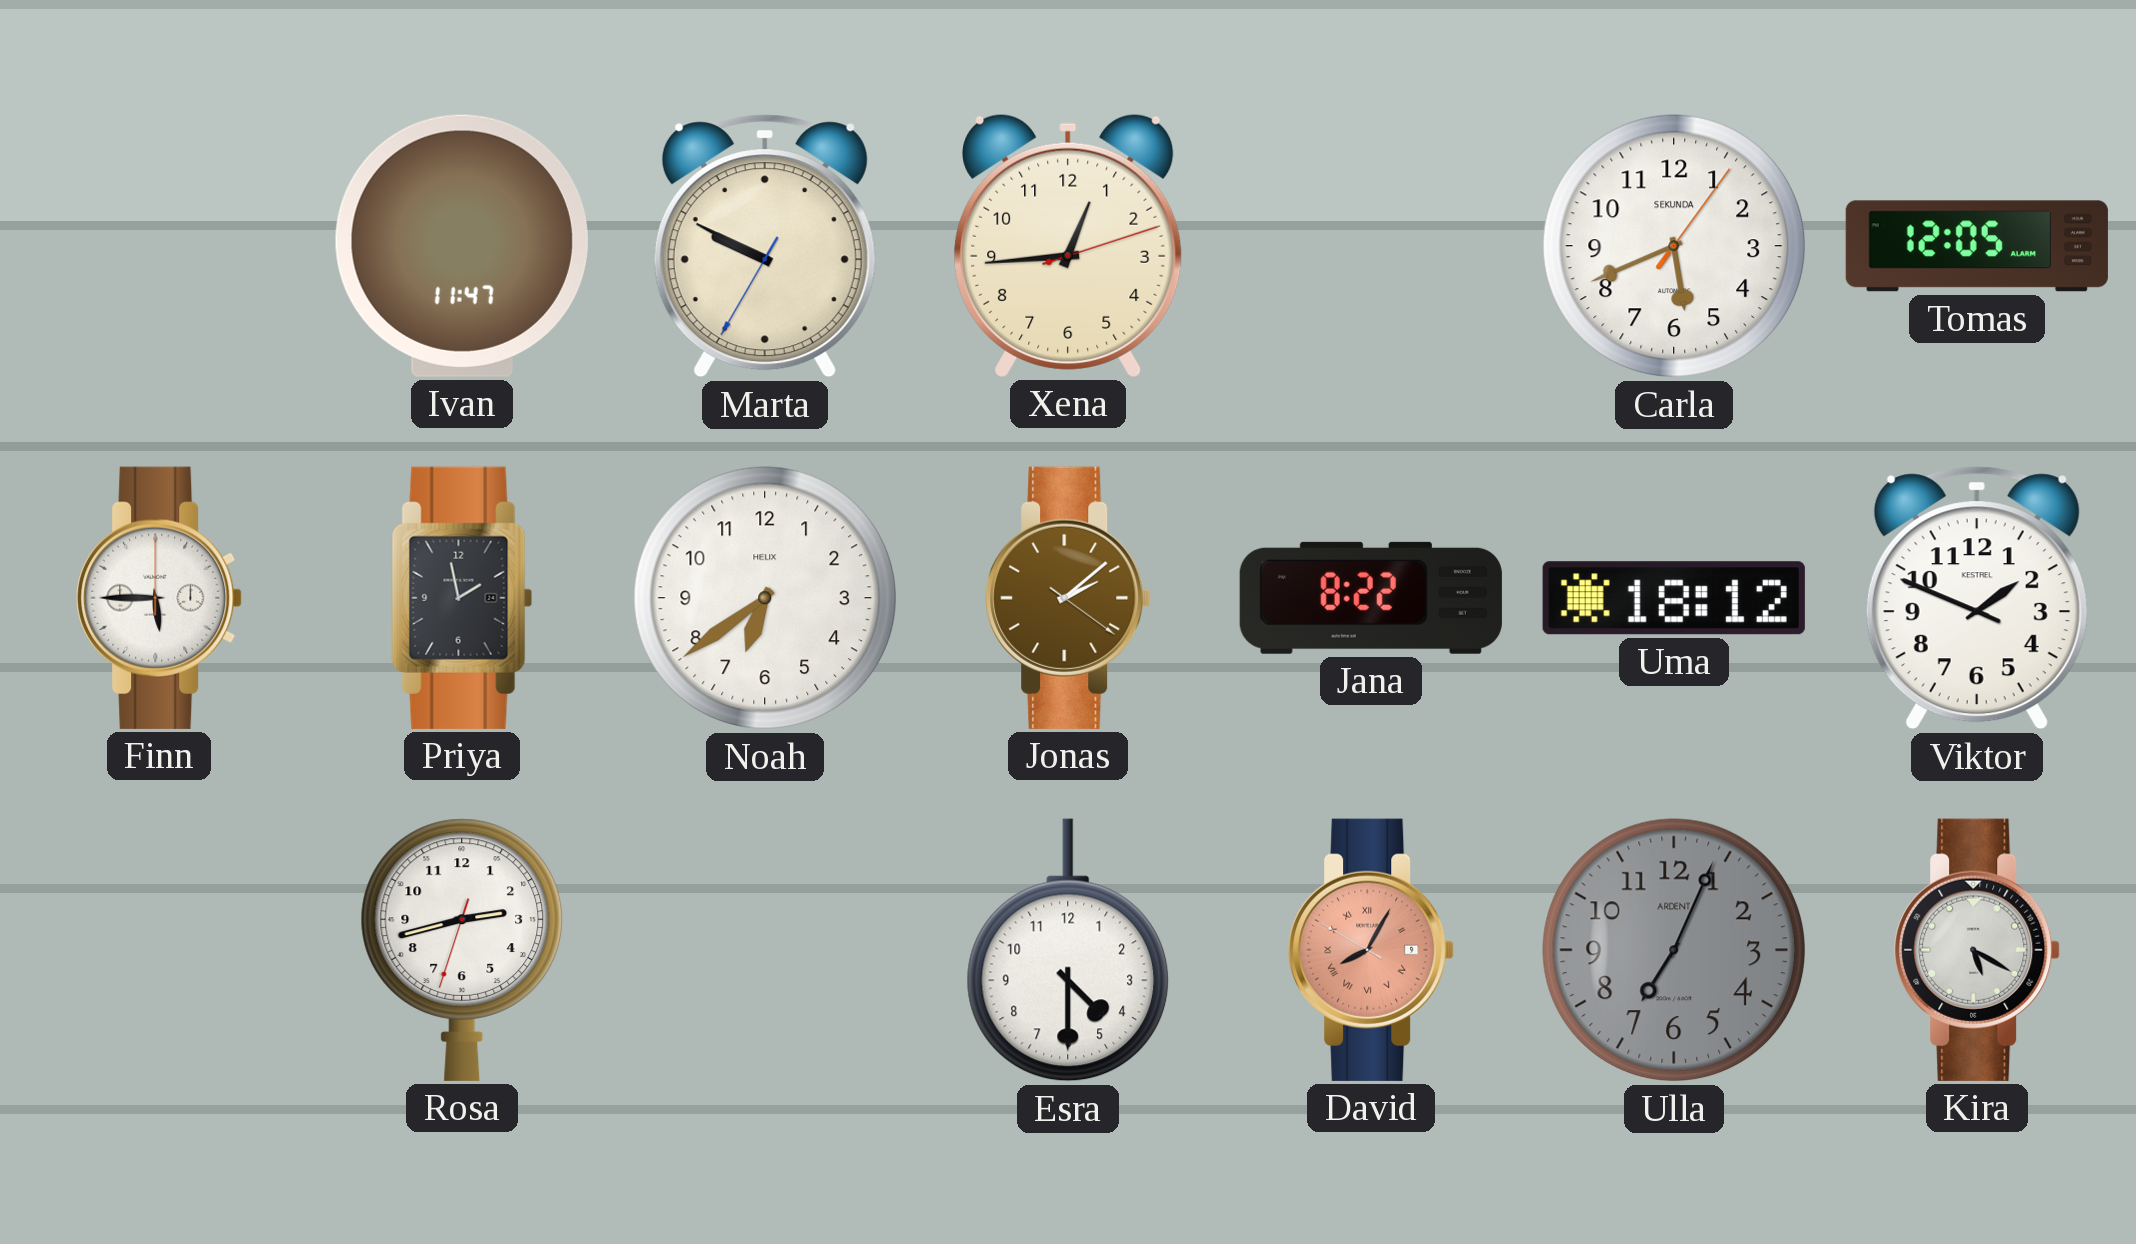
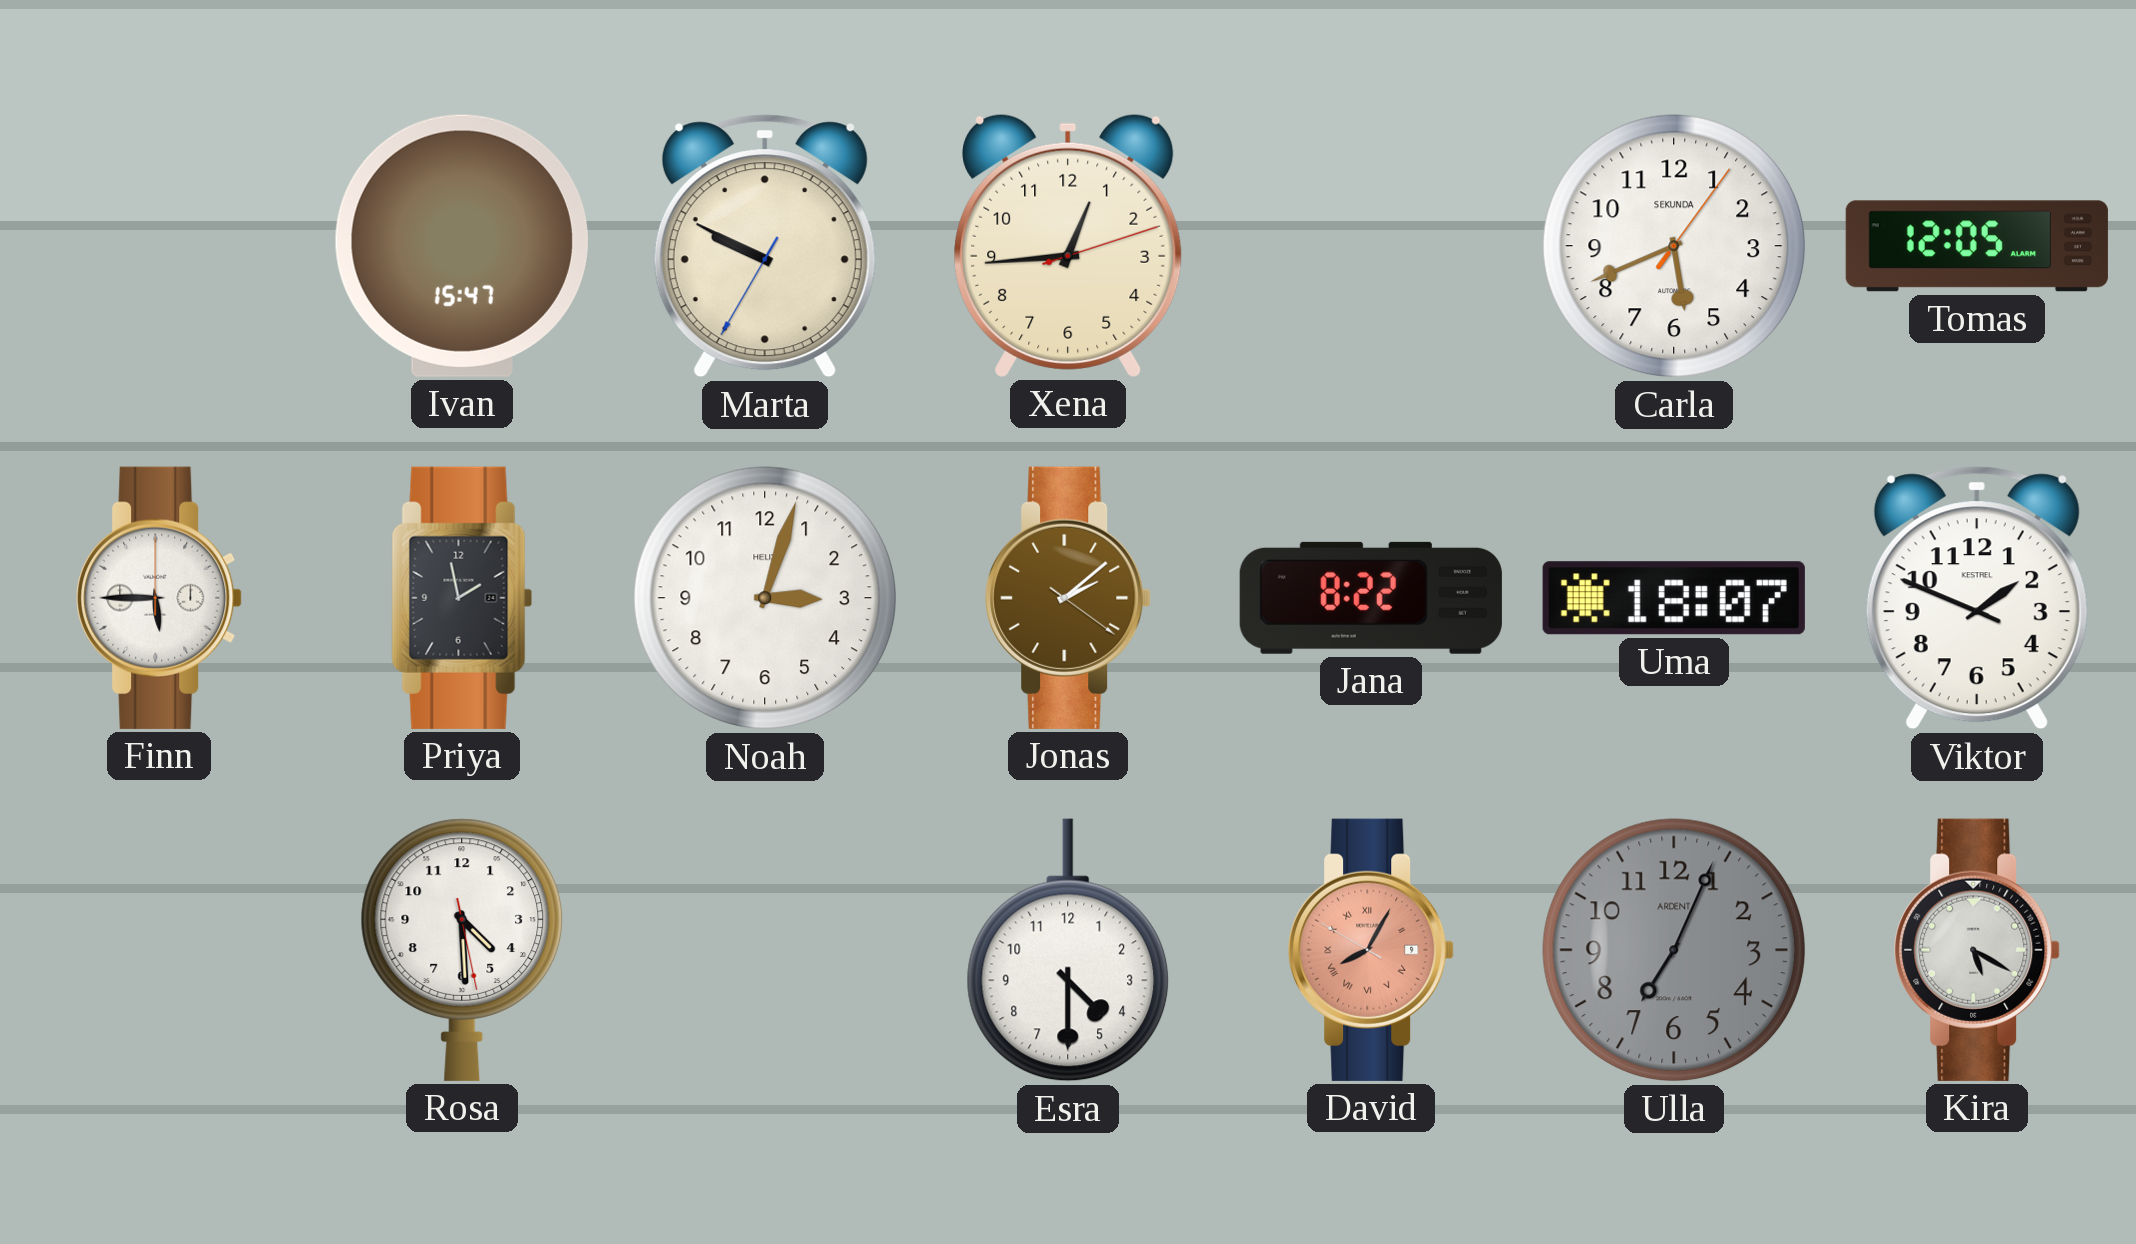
Ivan: 11:47 -> 15:47
Noah: 6:39 -> 3:03
Uma: 18:12 -> 18:07
Rosa: 2:42 -> 4:29
